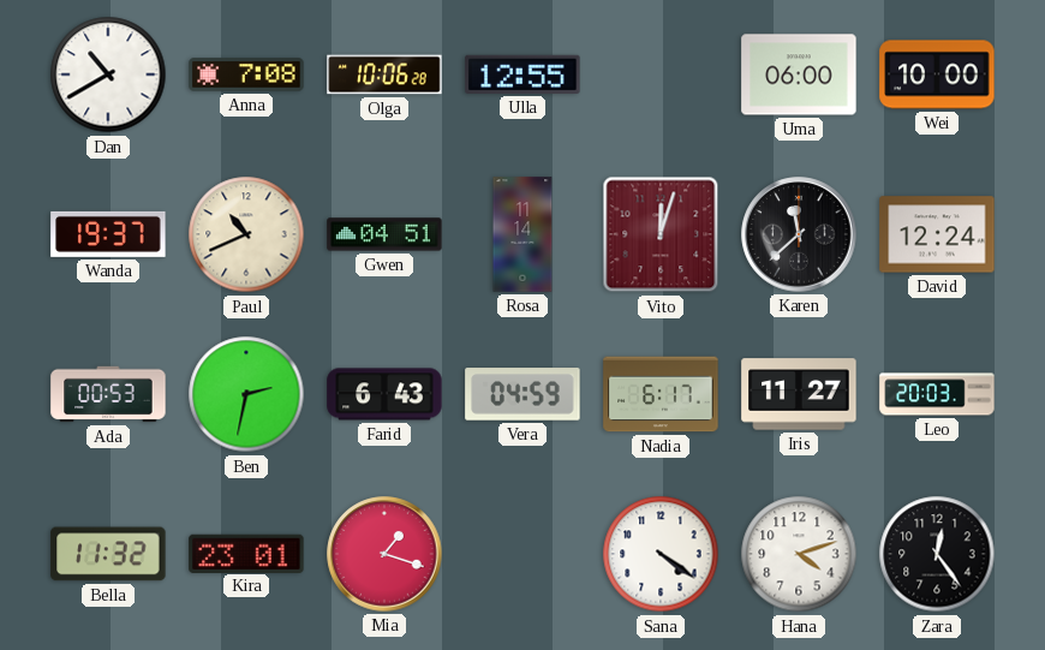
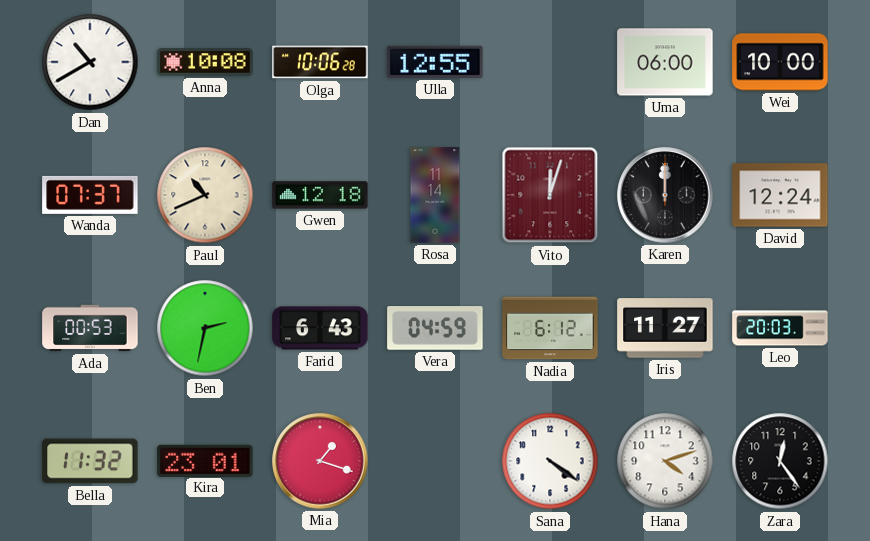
Anna: 7:08 -> 10:08
Wanda: 19:37 -> 07:37
Gwen: 04:51 -> 12:18
Karen: 11:38 -> 12:00
Nadia: 6:17 -> 6:12
